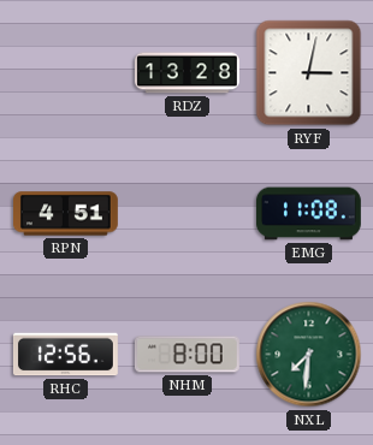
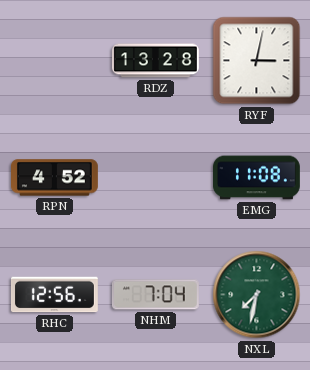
RPN: 4:51 -> 4:52
NHM: 8:00 -> 7:04
NXL: 7:31 -> 7:32
